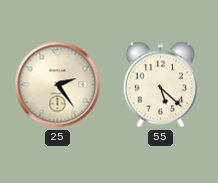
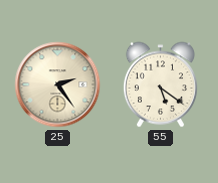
55: 5:22 -> 5:21
